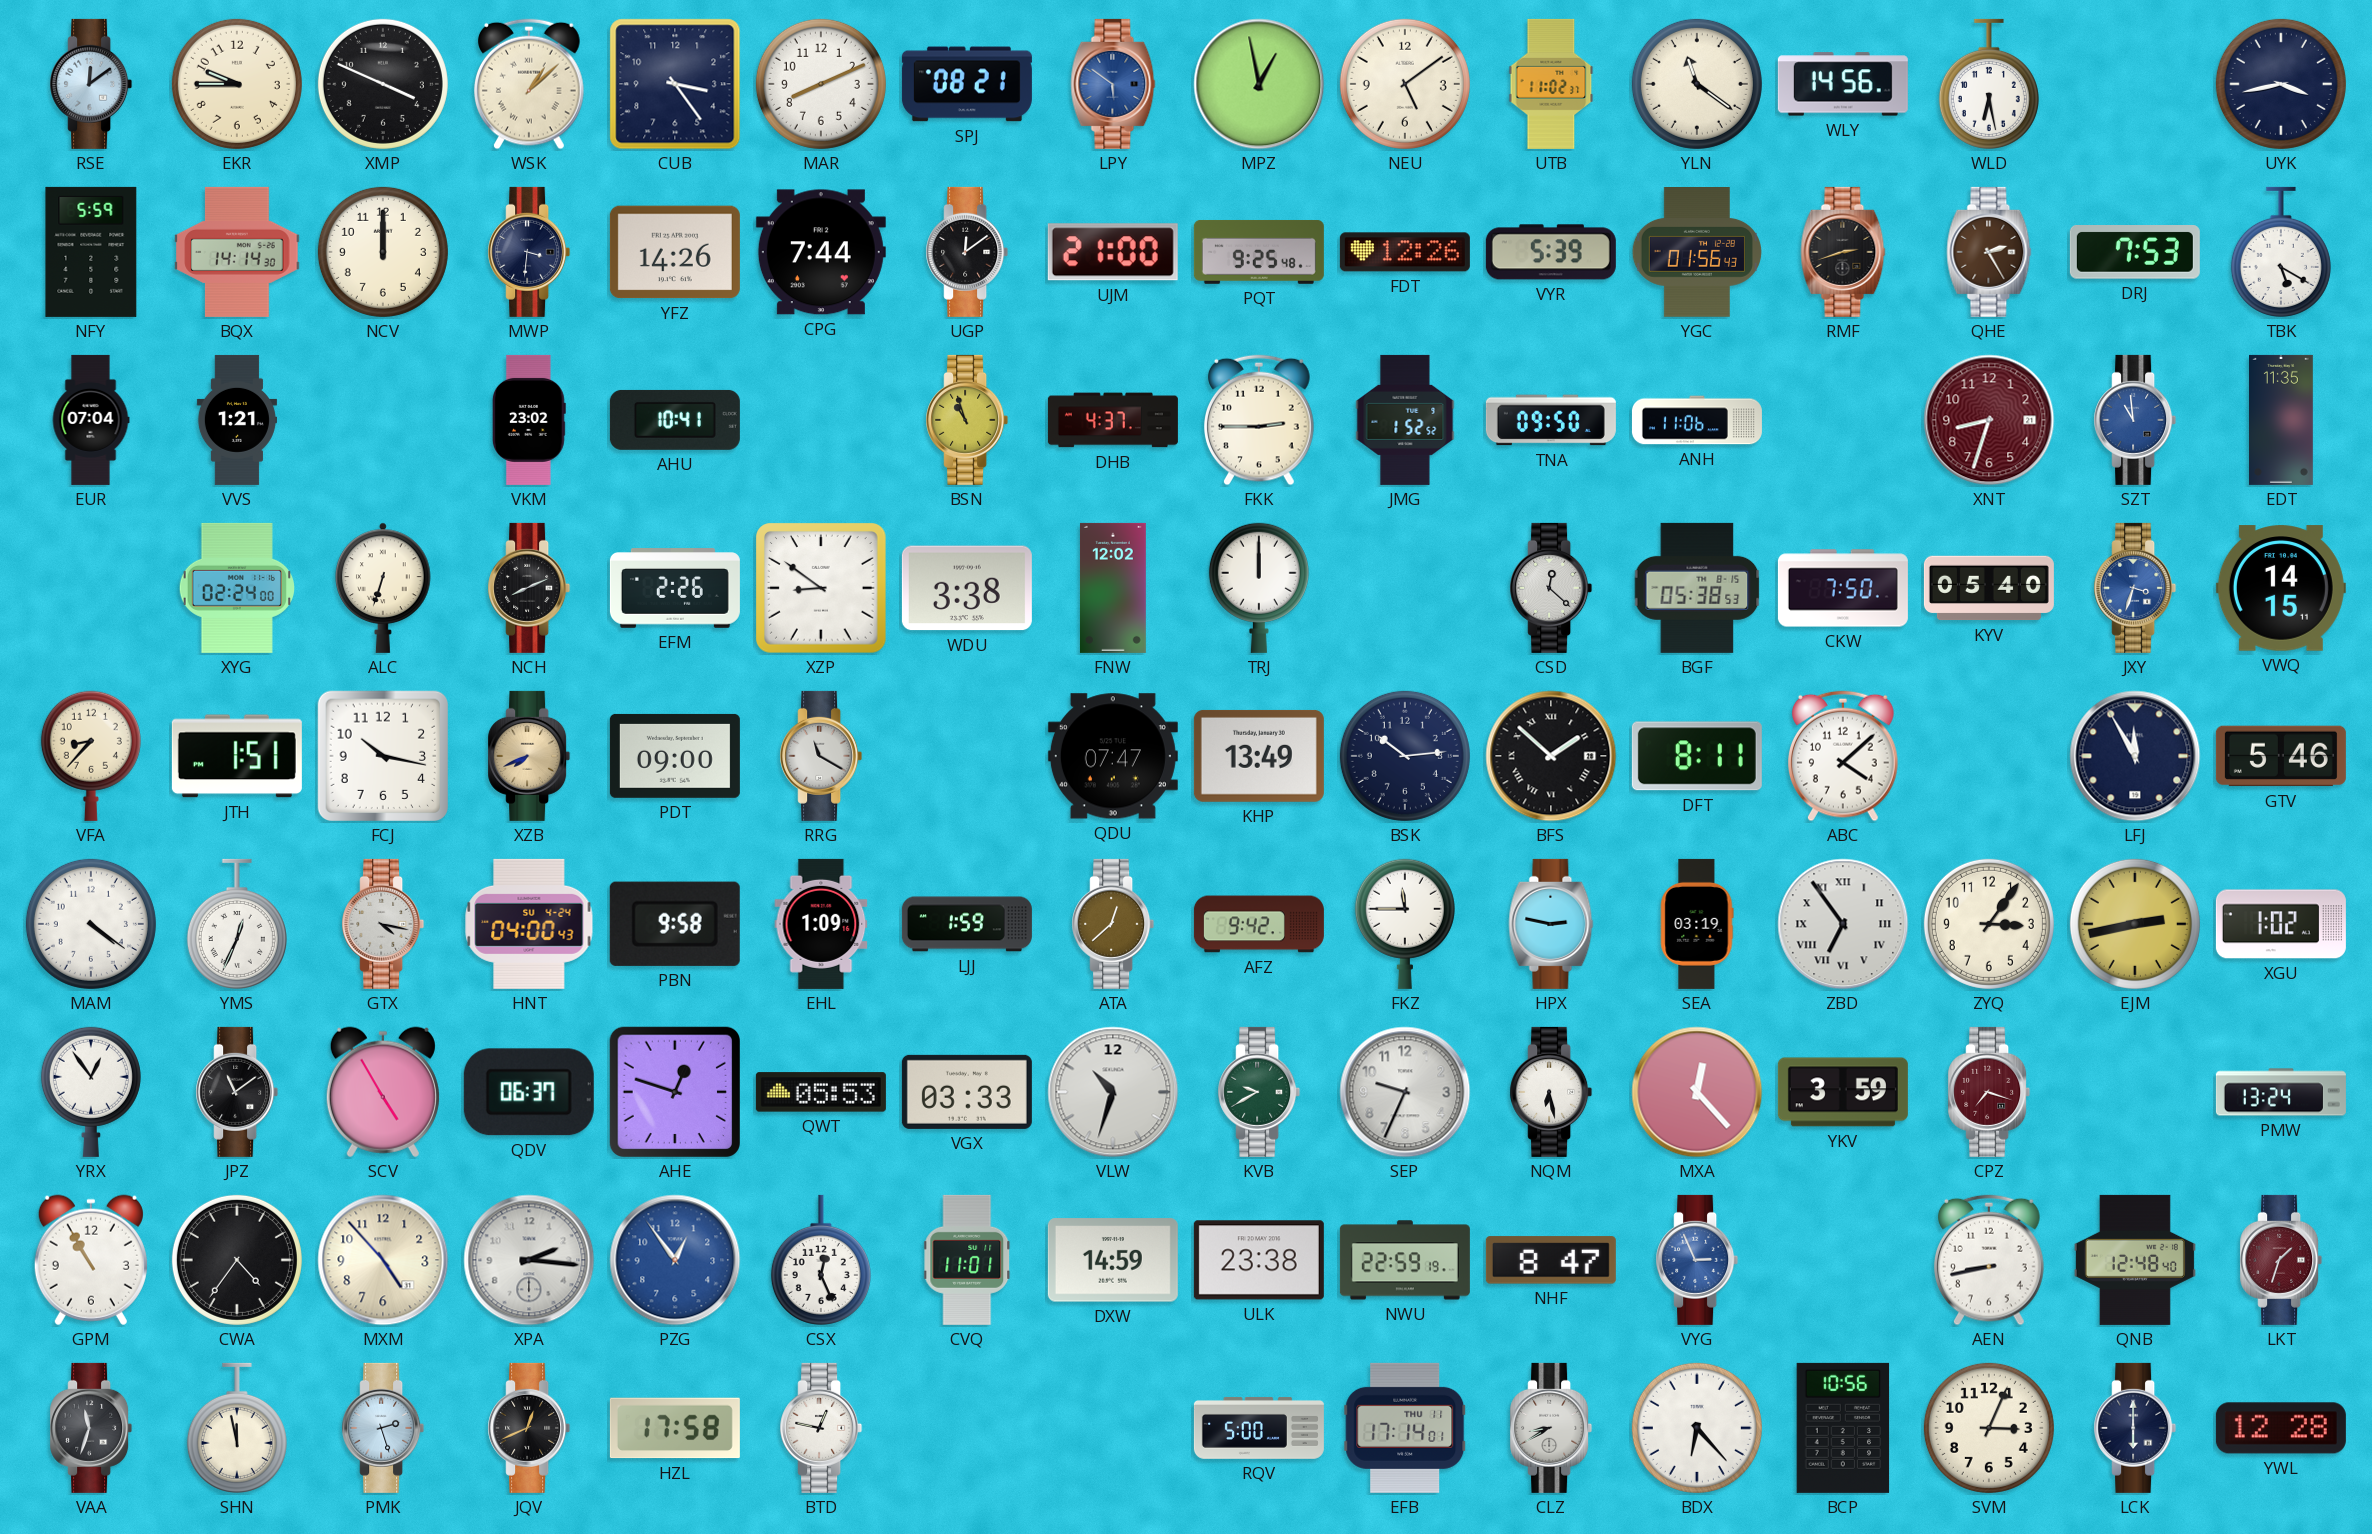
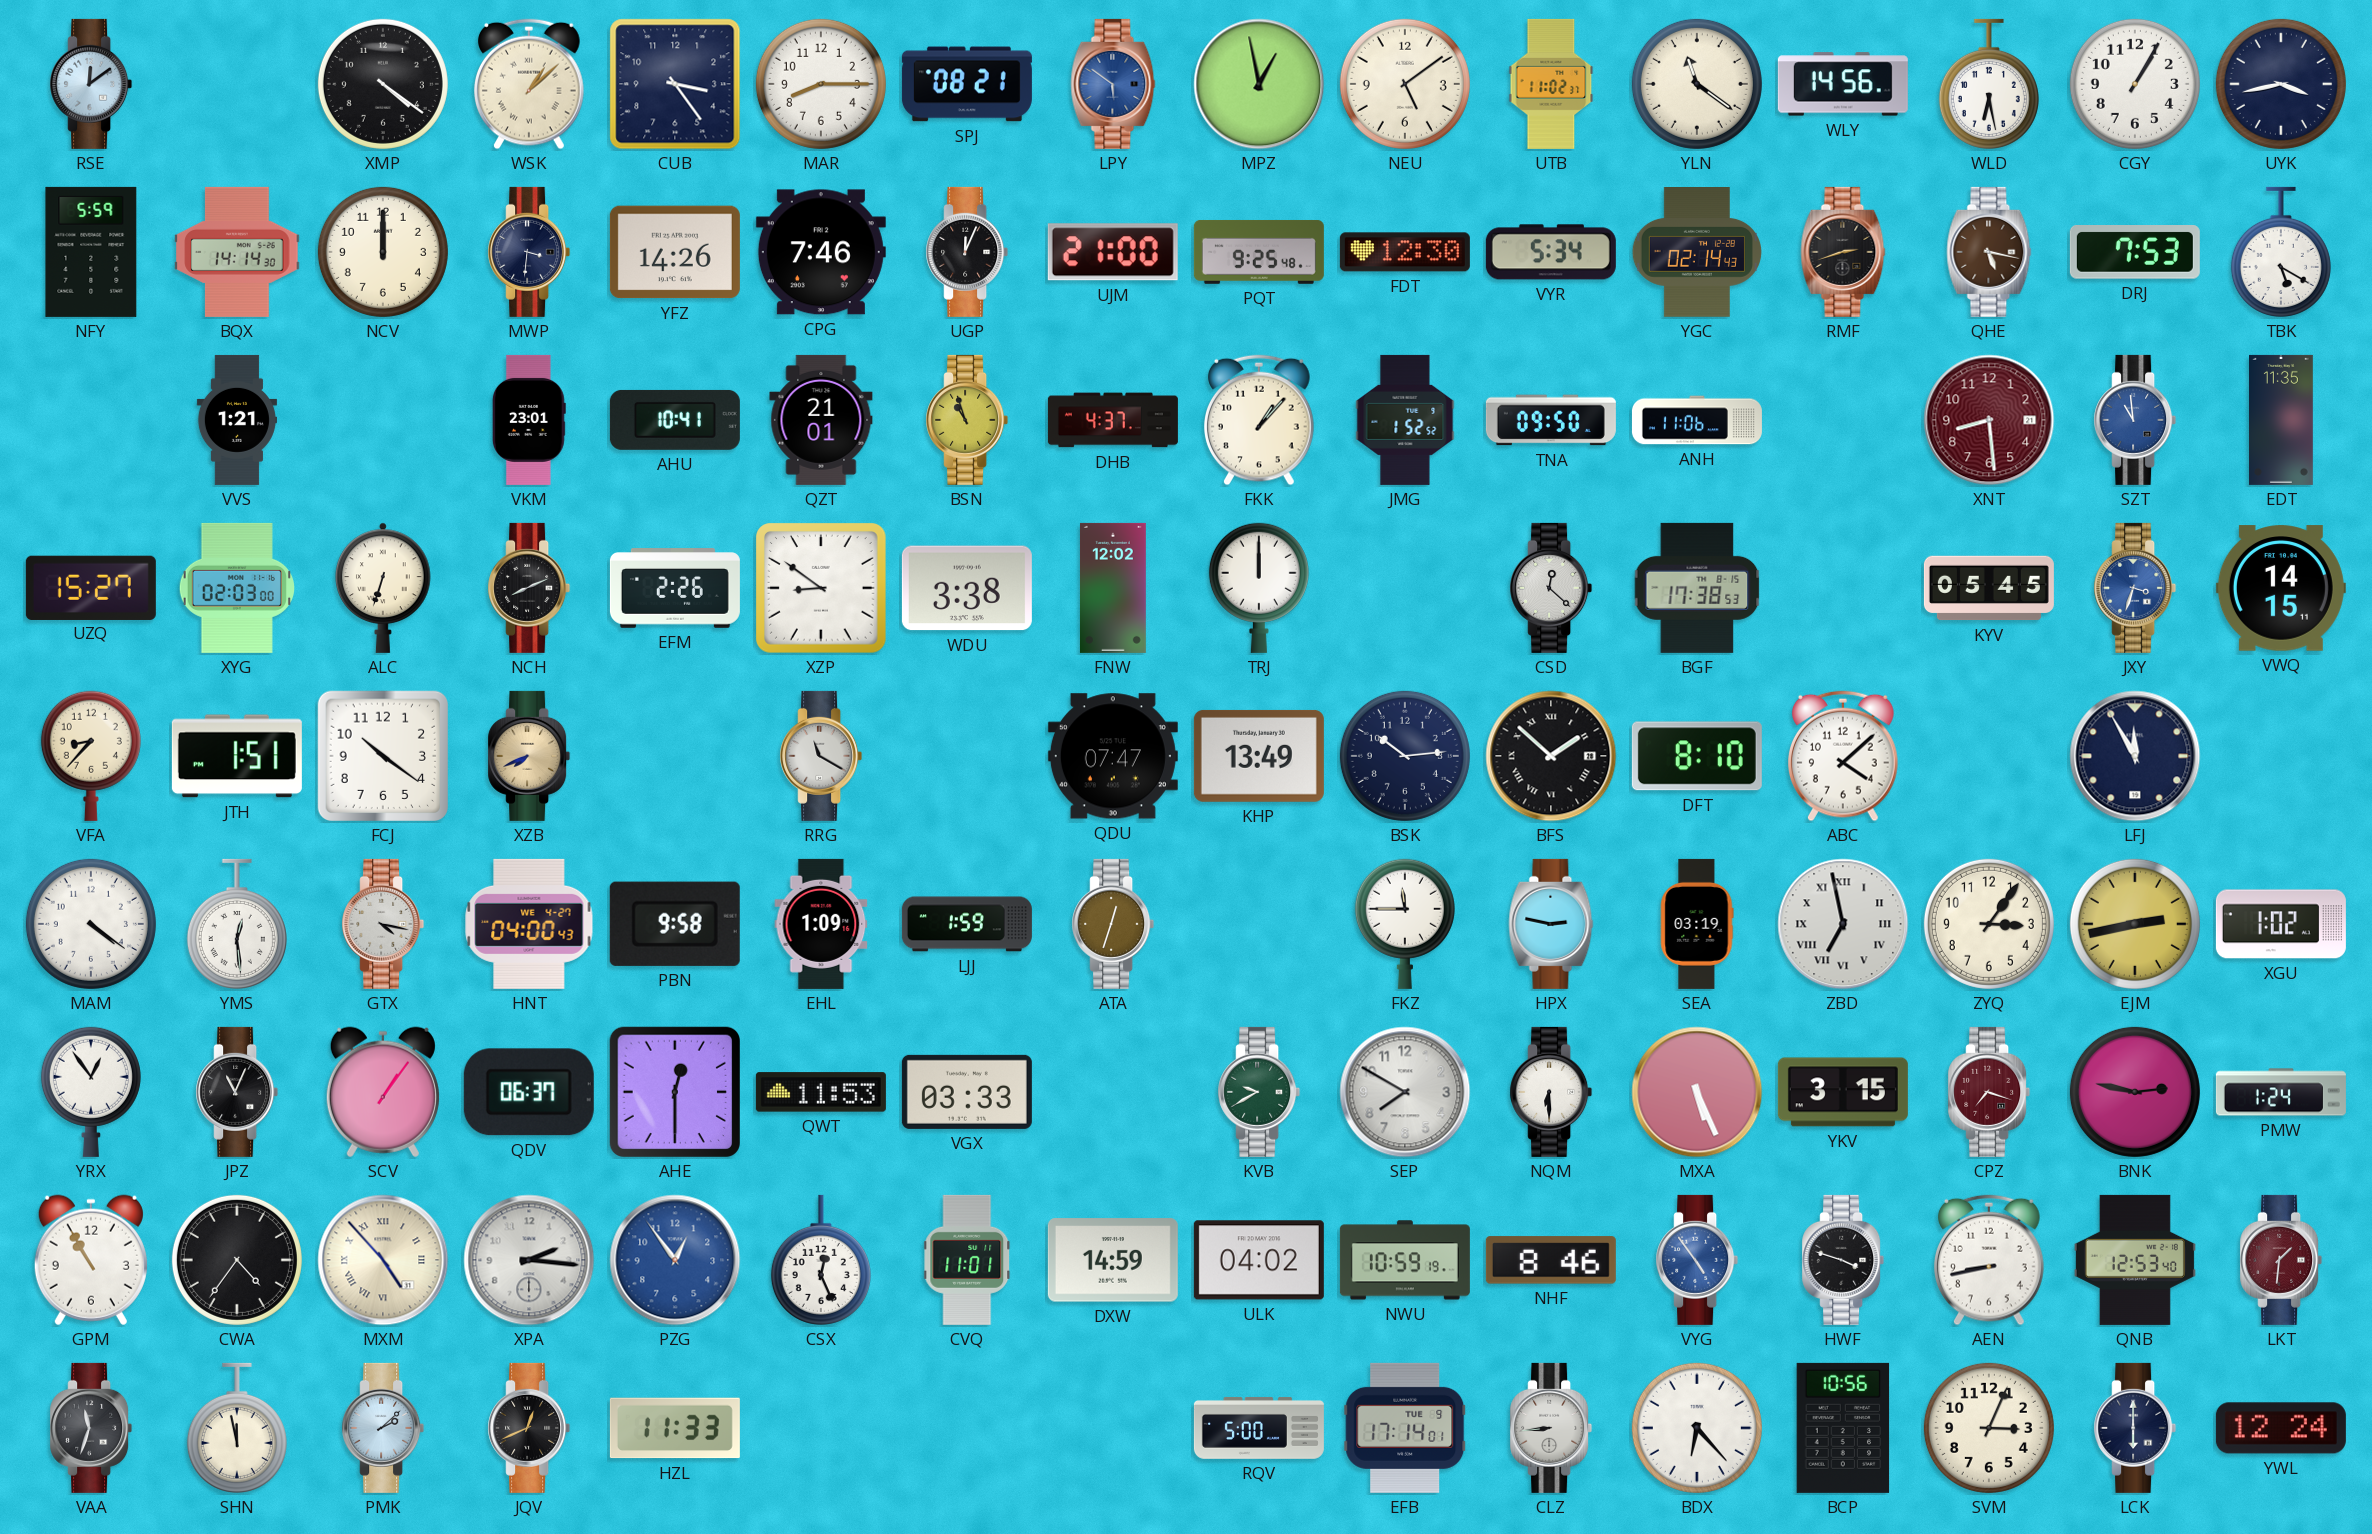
EKR: 9:45 -> none
XMP: 3:49 -> 4:21
MAR: 8:11 -> 8:15
CGY: none -> 1:05
CPG: 7:44 -> 7:46
UGP: 12:09 -> 12:04
FDT: 12:26 -> 12:30
VYR: 5:39 -> 5:34
YGC: 01:56 -> 02:14
QHE: 2:25 -> 5:17
EUR: 07:04 -> none
VKM: 23:02 -> 23:01
QZT: none -> 21:01
FKK: 2:45 -> 1:07
XNT: 8:33 -> 8:29
UZQ: none -> 15:27
XYG: 02:24 -> 02:03
BGF: 05:38 -> 17:38
CKW: 7:50 -> none
KYV: 05:40 -> 05:45
FCJ: 10:17 -> 10:21
PDT: 09:00 -> none
DFT: 8:11 -> 8:10
GTV: 5:46 -> none
YMS: 12:34 -> 12:29
HNT date: SU 4-24 -> WE 4-27
ATA: 12:38 -> 12:33
AFZ: 9:42 -> none
ZBD: 6:54 -> 6:58
JPZ: 11:09 -> 11:04
SCV: 4:55 -> 1:06
AHE: 12:48 -> 12:30
QWT: 05:53 -> 11:53
VLW: 10:33 -> none
SEP: 9:34 -> 7:50
NQM: 6:28 -> 6:30
MXA: 12:23 -> 5:26
YKV: 3:59 -> 3:15
BNK: none -> 2:47
PMW: 13:24 -> 1:24
MXM numerals: Arabic -> Roman
ULK: 23:38 -> 04:02
NWU: 22:59 -> 10:59
NHF: 8:47 -> 8:46
VYG: 2:56 -> 4:54
HWF: none -> 3:48
QNB: 12:48 -> 12:53
LKT: 1:33 -> 1:31
PMK: 2:27 -> 2:08
HZL: 17:58 -> 11:33
BTD: 12:47 -> none
EFB date: THU 11 -> TUE 9
CLZ: 8:40 -> 8:44
YWL: 12:28 -> 12:24
